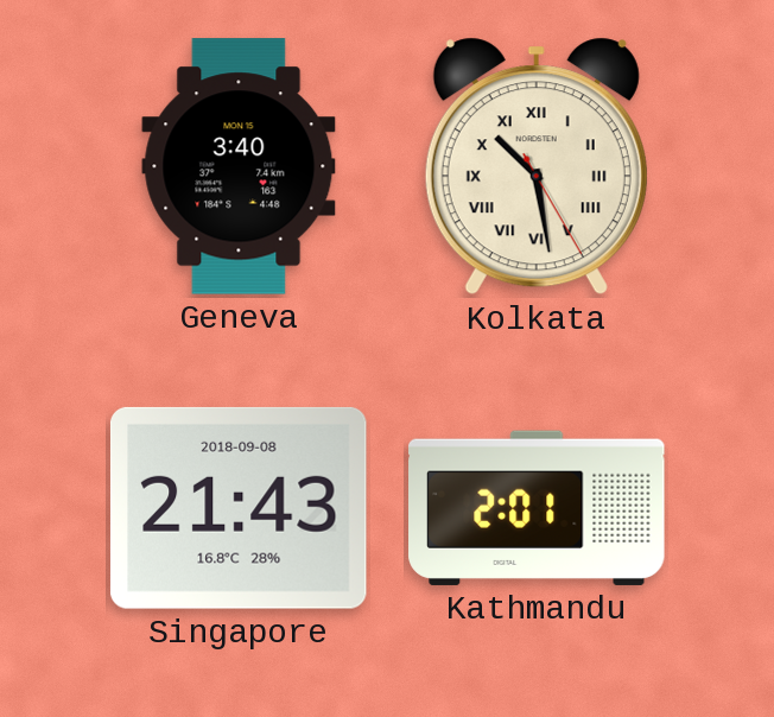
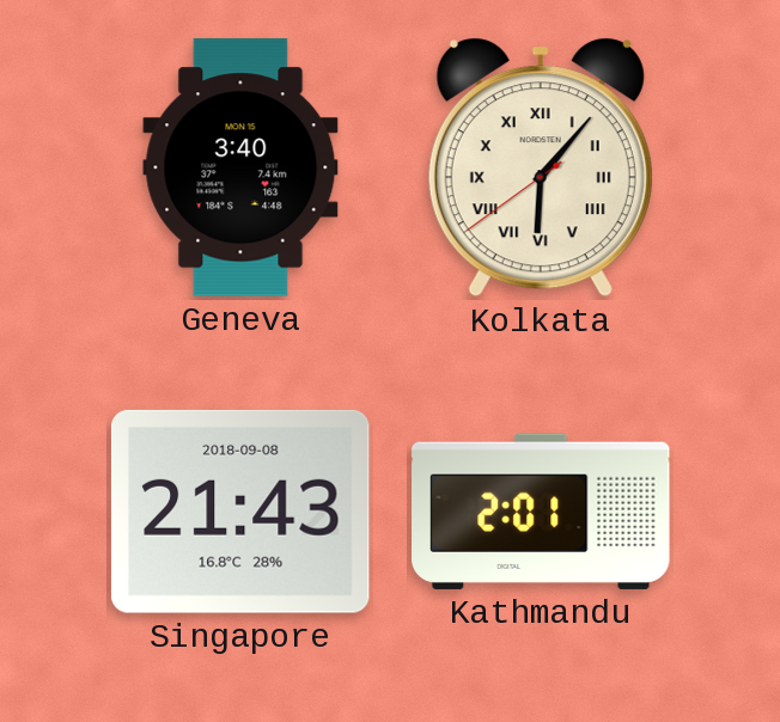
Kolkata: 10:28 -> 6:06
